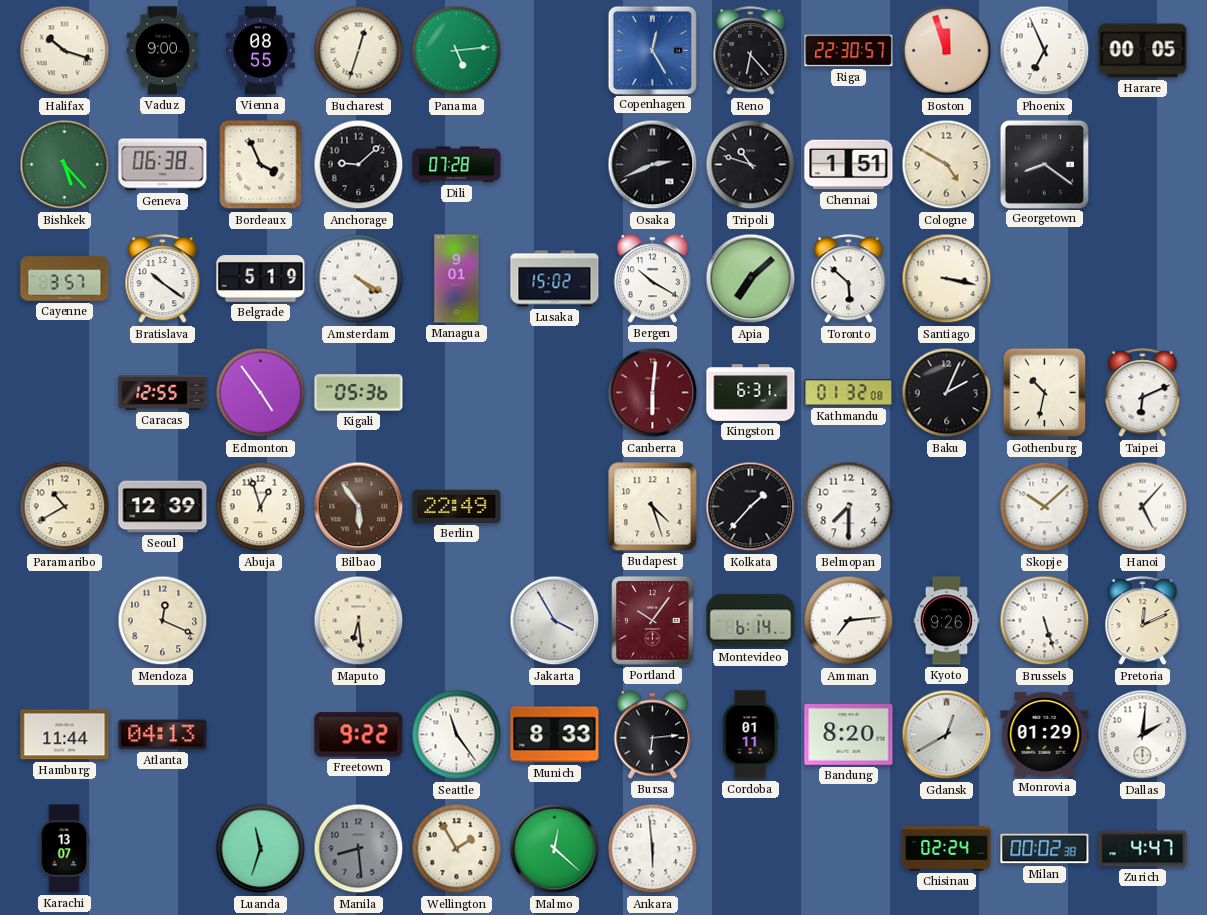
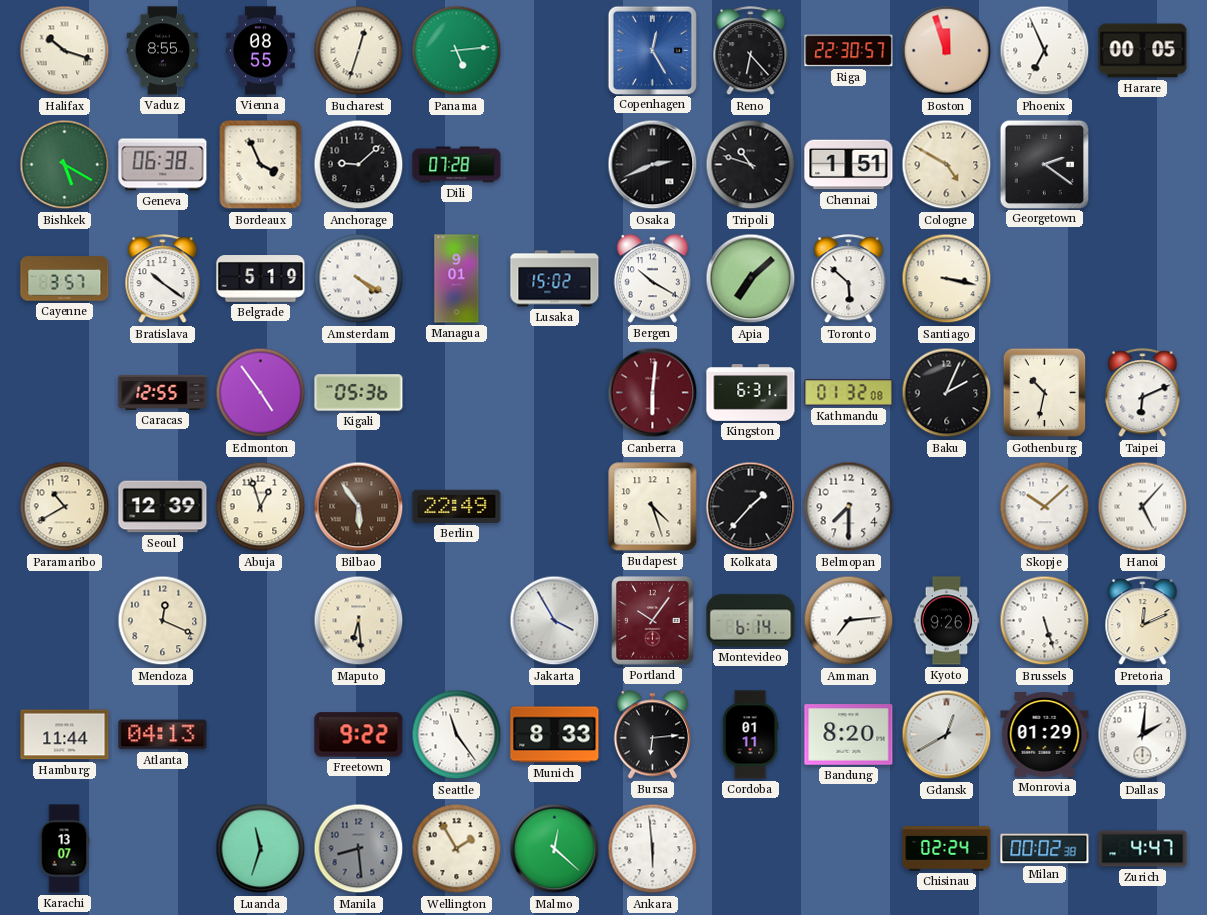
Vaduz: 9:00 -> 8:55
Bishkek: 5:23 -> 5:20
Georgetown: 8:21 -> 2:21
